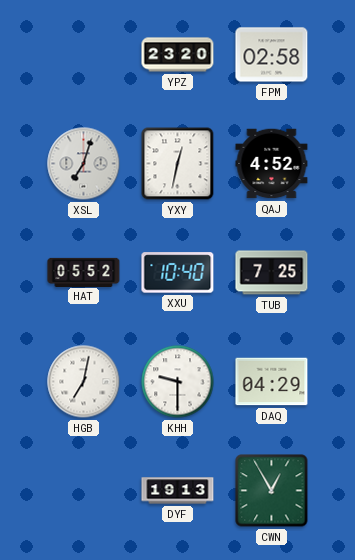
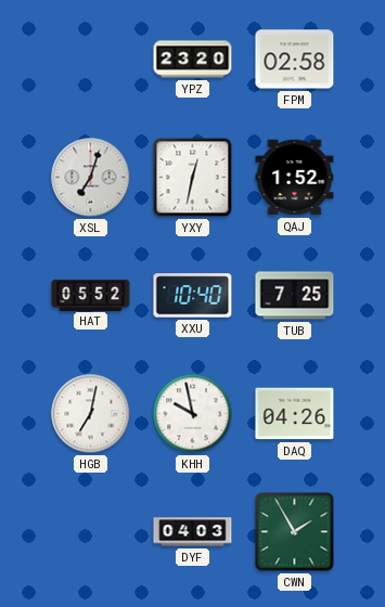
QAJ: 4:52 -> 1:52
KHH: 9:30 -> 9:58
DAQ: 04:29 -> 04:26
DYF: 19:13 -> 04:03
CWN: 12:55 -> 1:55
